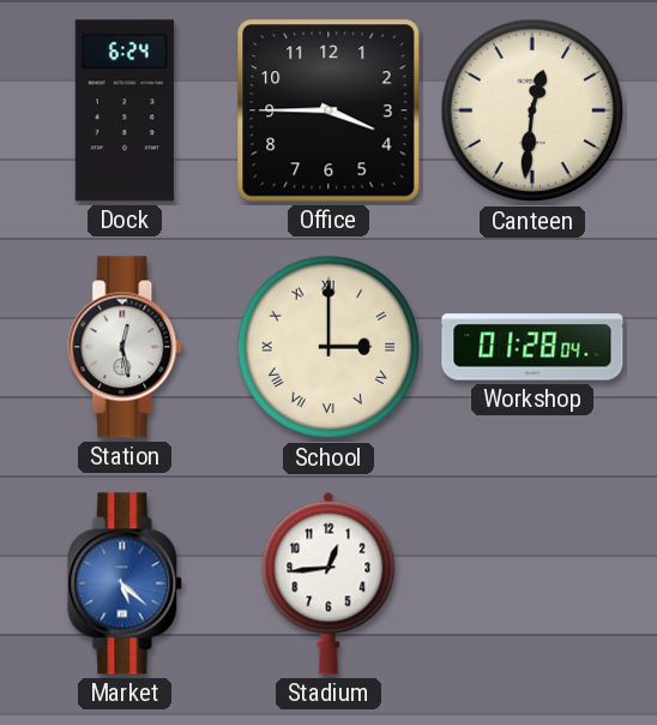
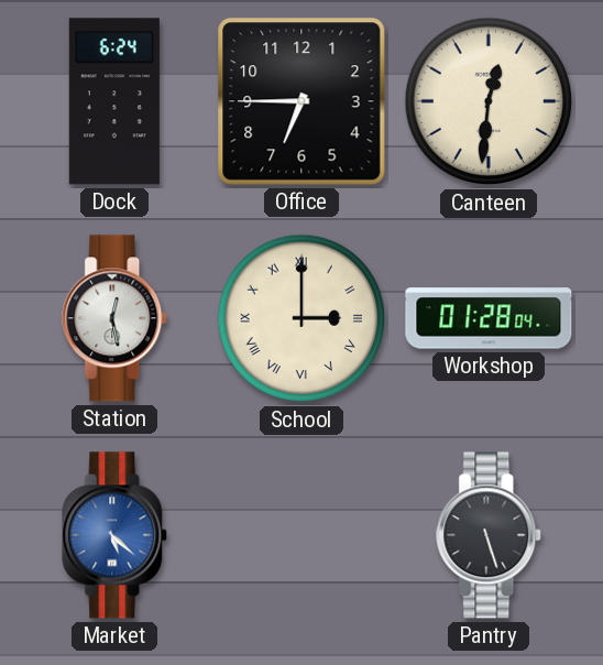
Office: 3:45 -> 6:45
Stadium: 12:44 -> none
Pantry: none -> 5:27
